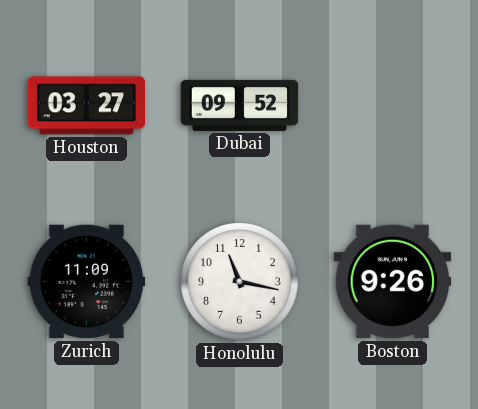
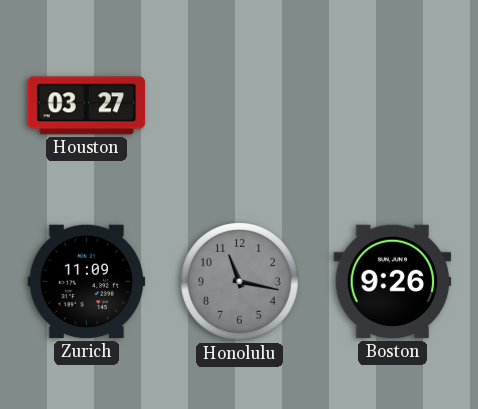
Dubai: 09:52 -> none
Honolulu dial: white -> grey
